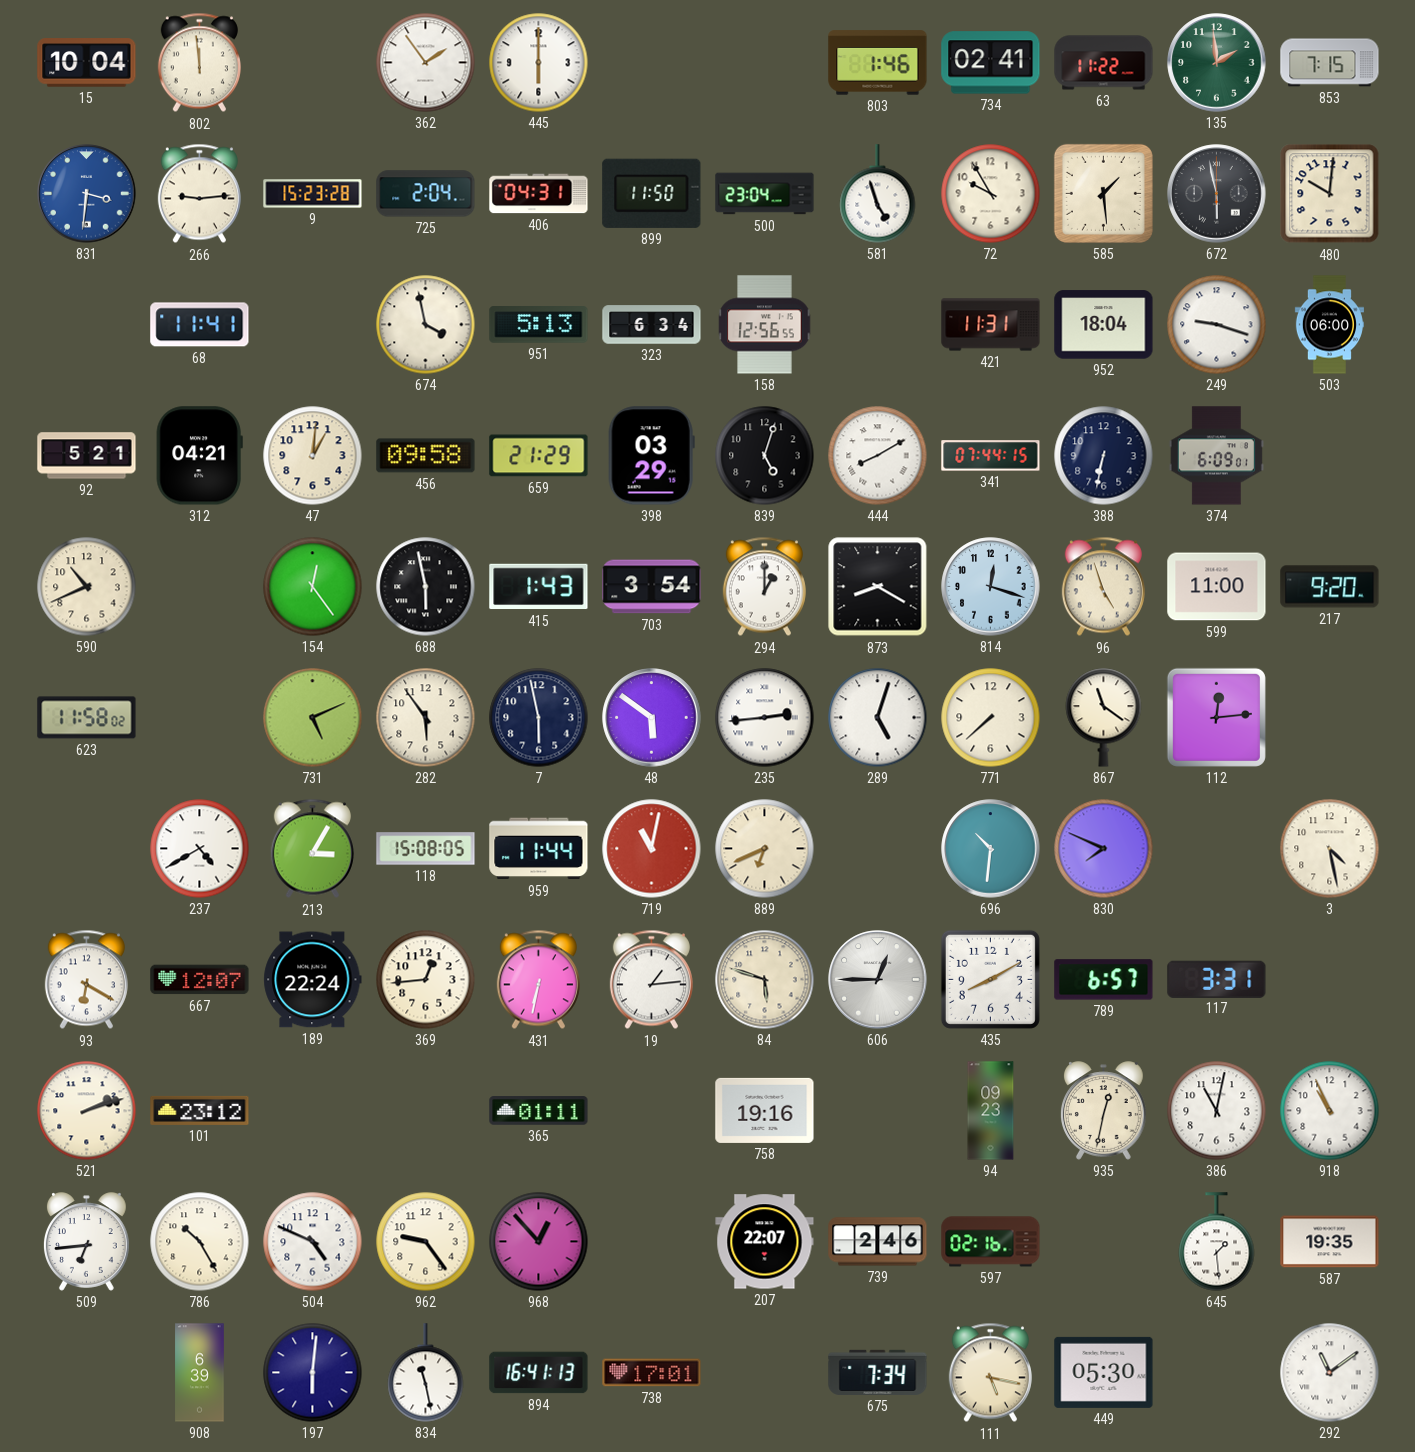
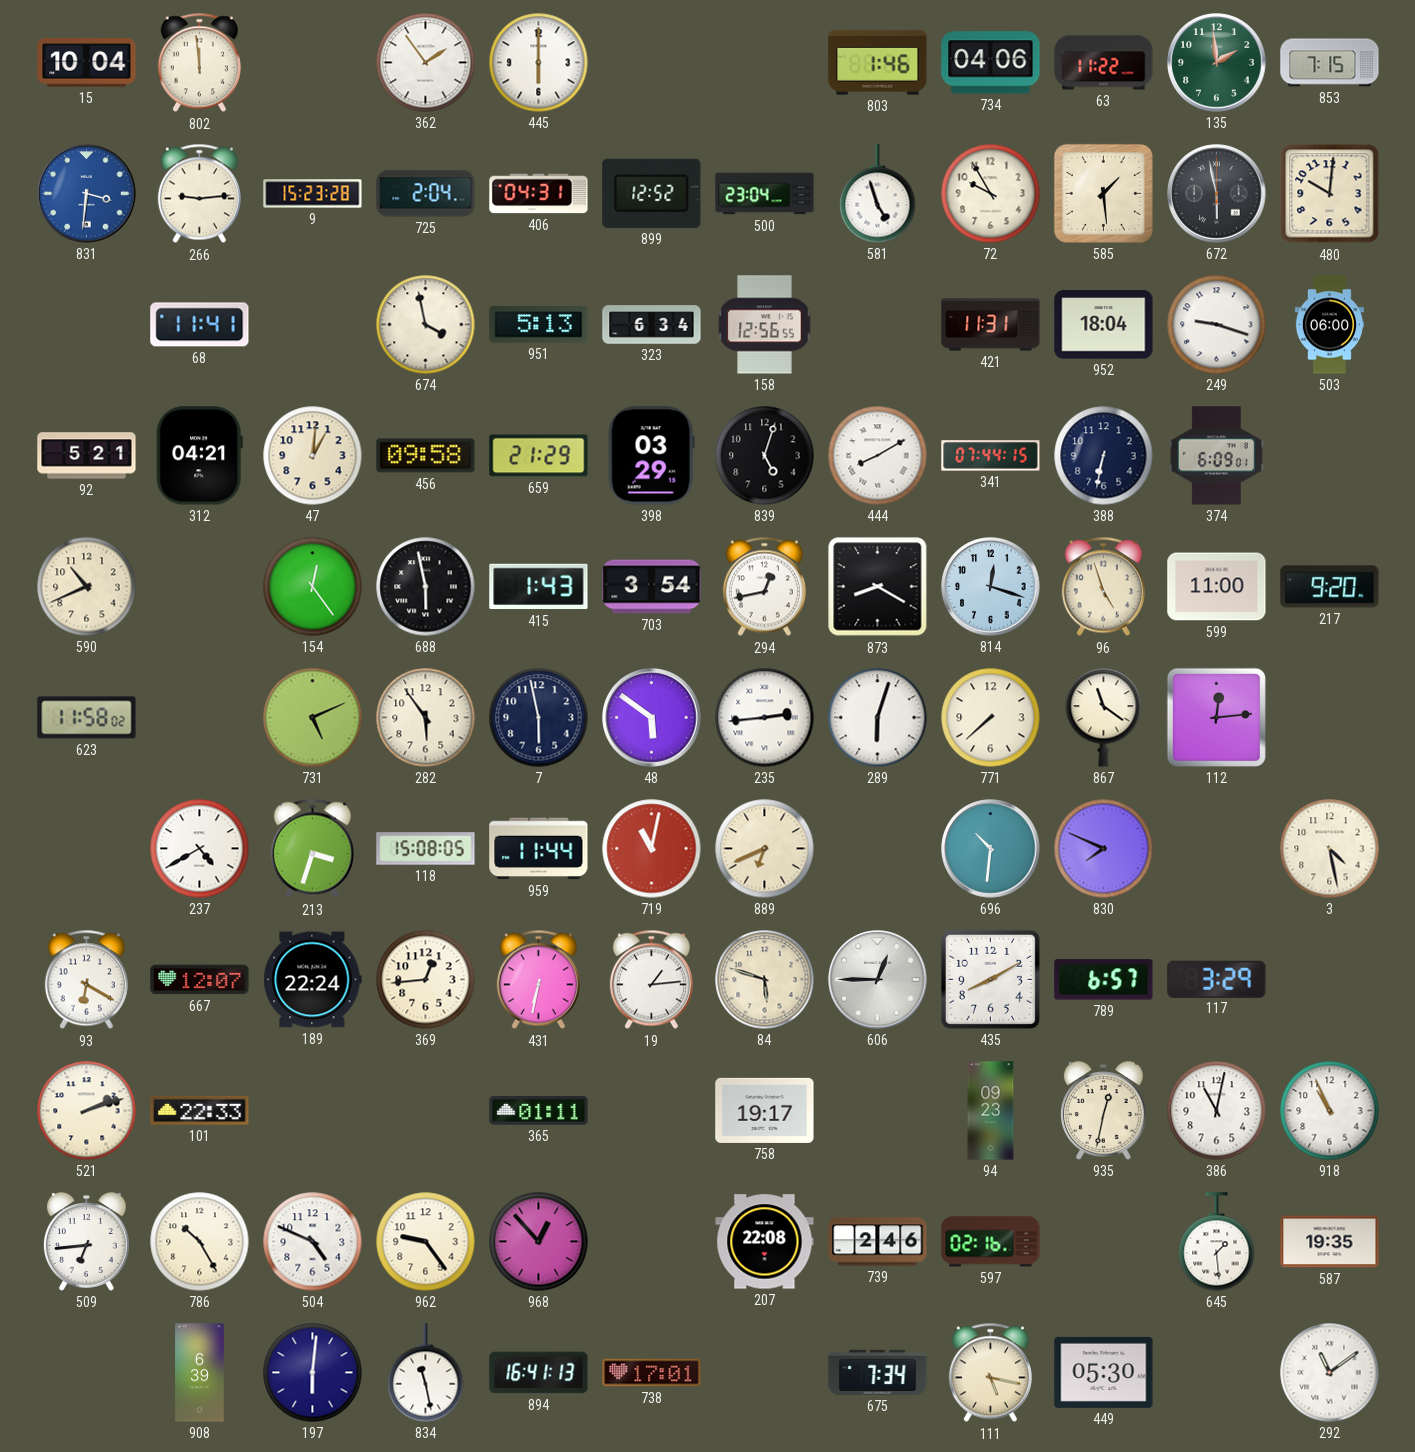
734: 02:41 -> 04:06
899: 11:50 -> 12:52
294: 1:00 -> 12:43
289: 5:03 -> 6:03
213: 3:05 -> 3:33
117: 3:31 -> 3:29
101: 23:12 -> 22:33
758: 19:16 -> 19:17
207: 22:07 -> 22:08
